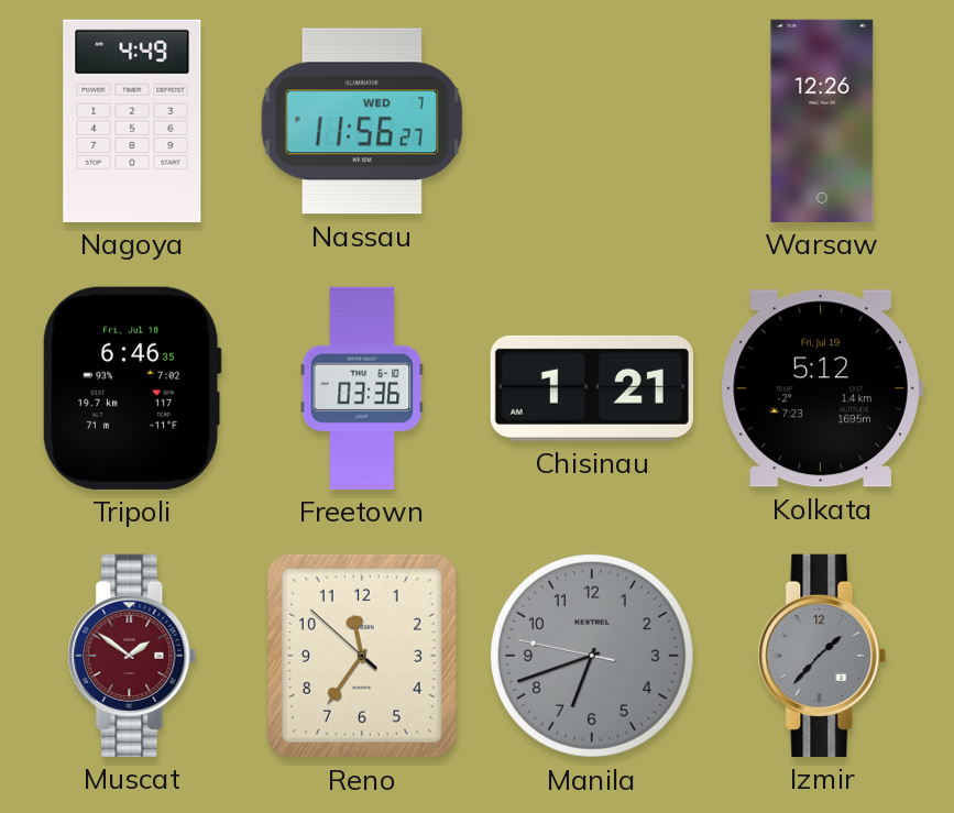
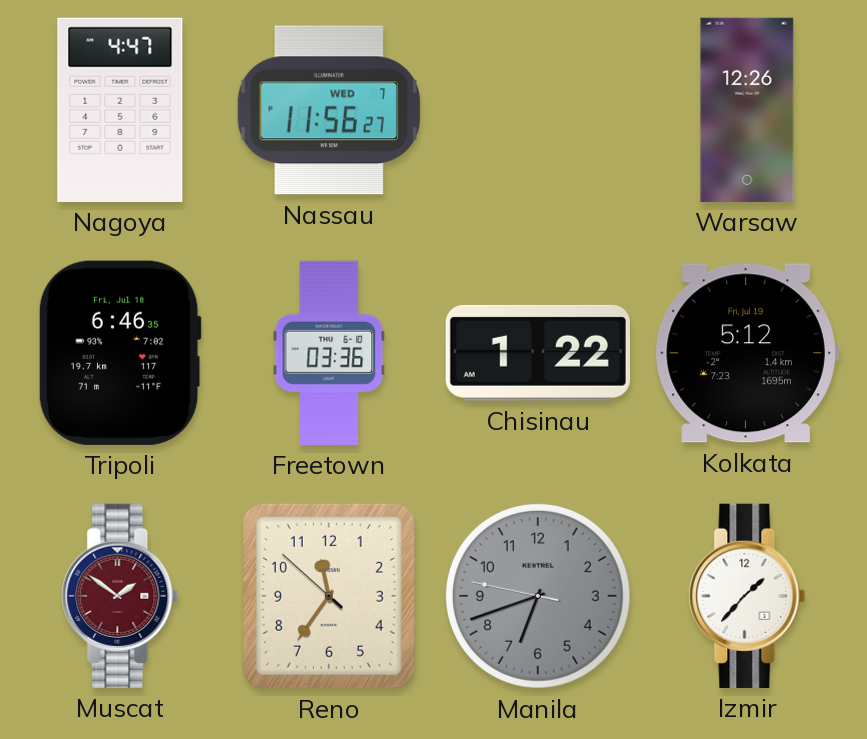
Nagoya: 4:49 -> 4:47
Chisinau: 1:21 -> 1:22
Izmir dial: grey -> white
